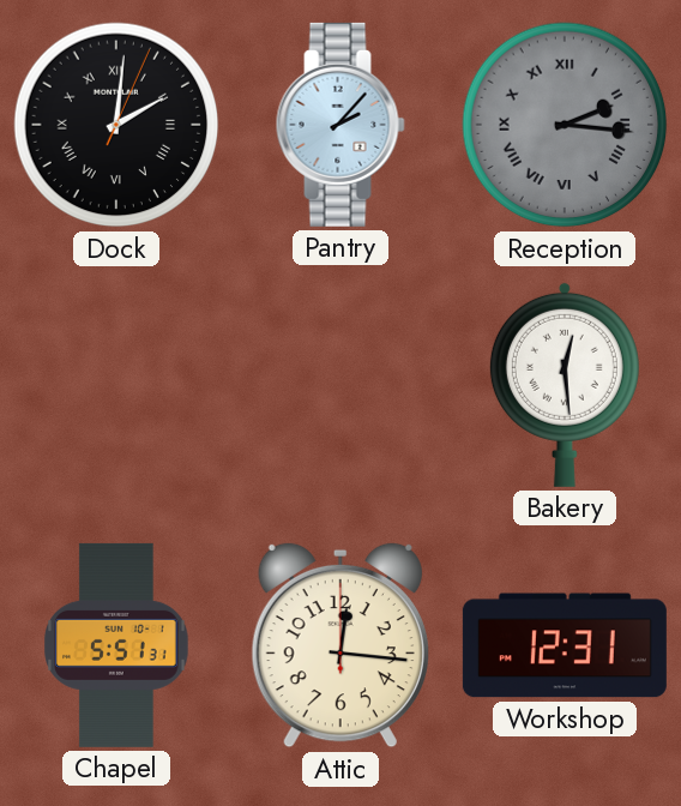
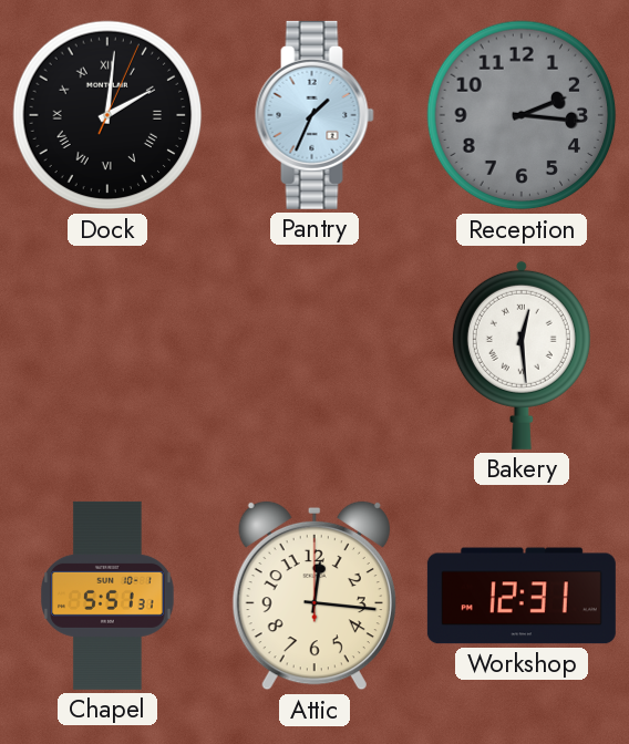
Pantry: 2:07 -> 1:34
Reception numerals: Roman -> Arabic
